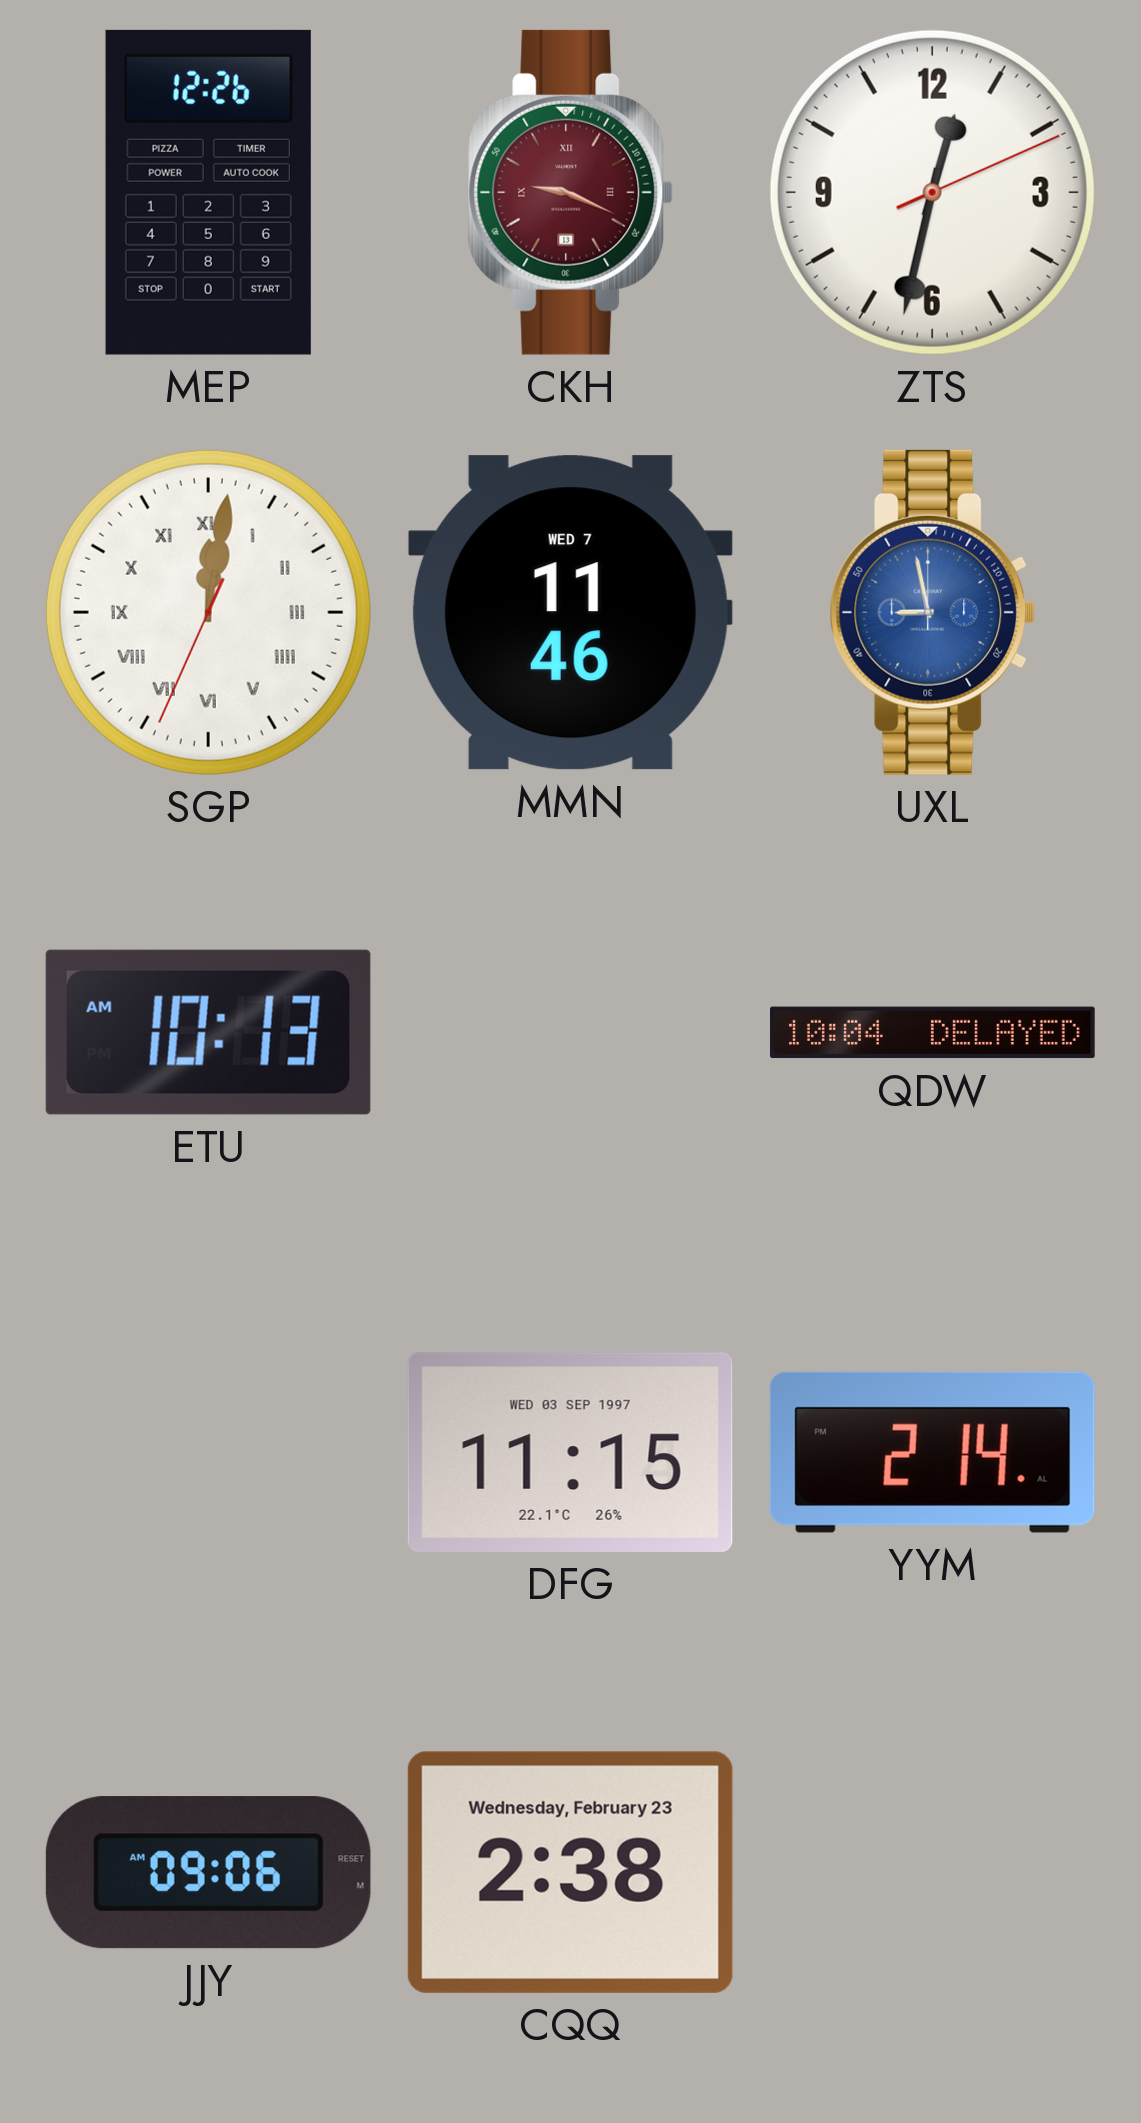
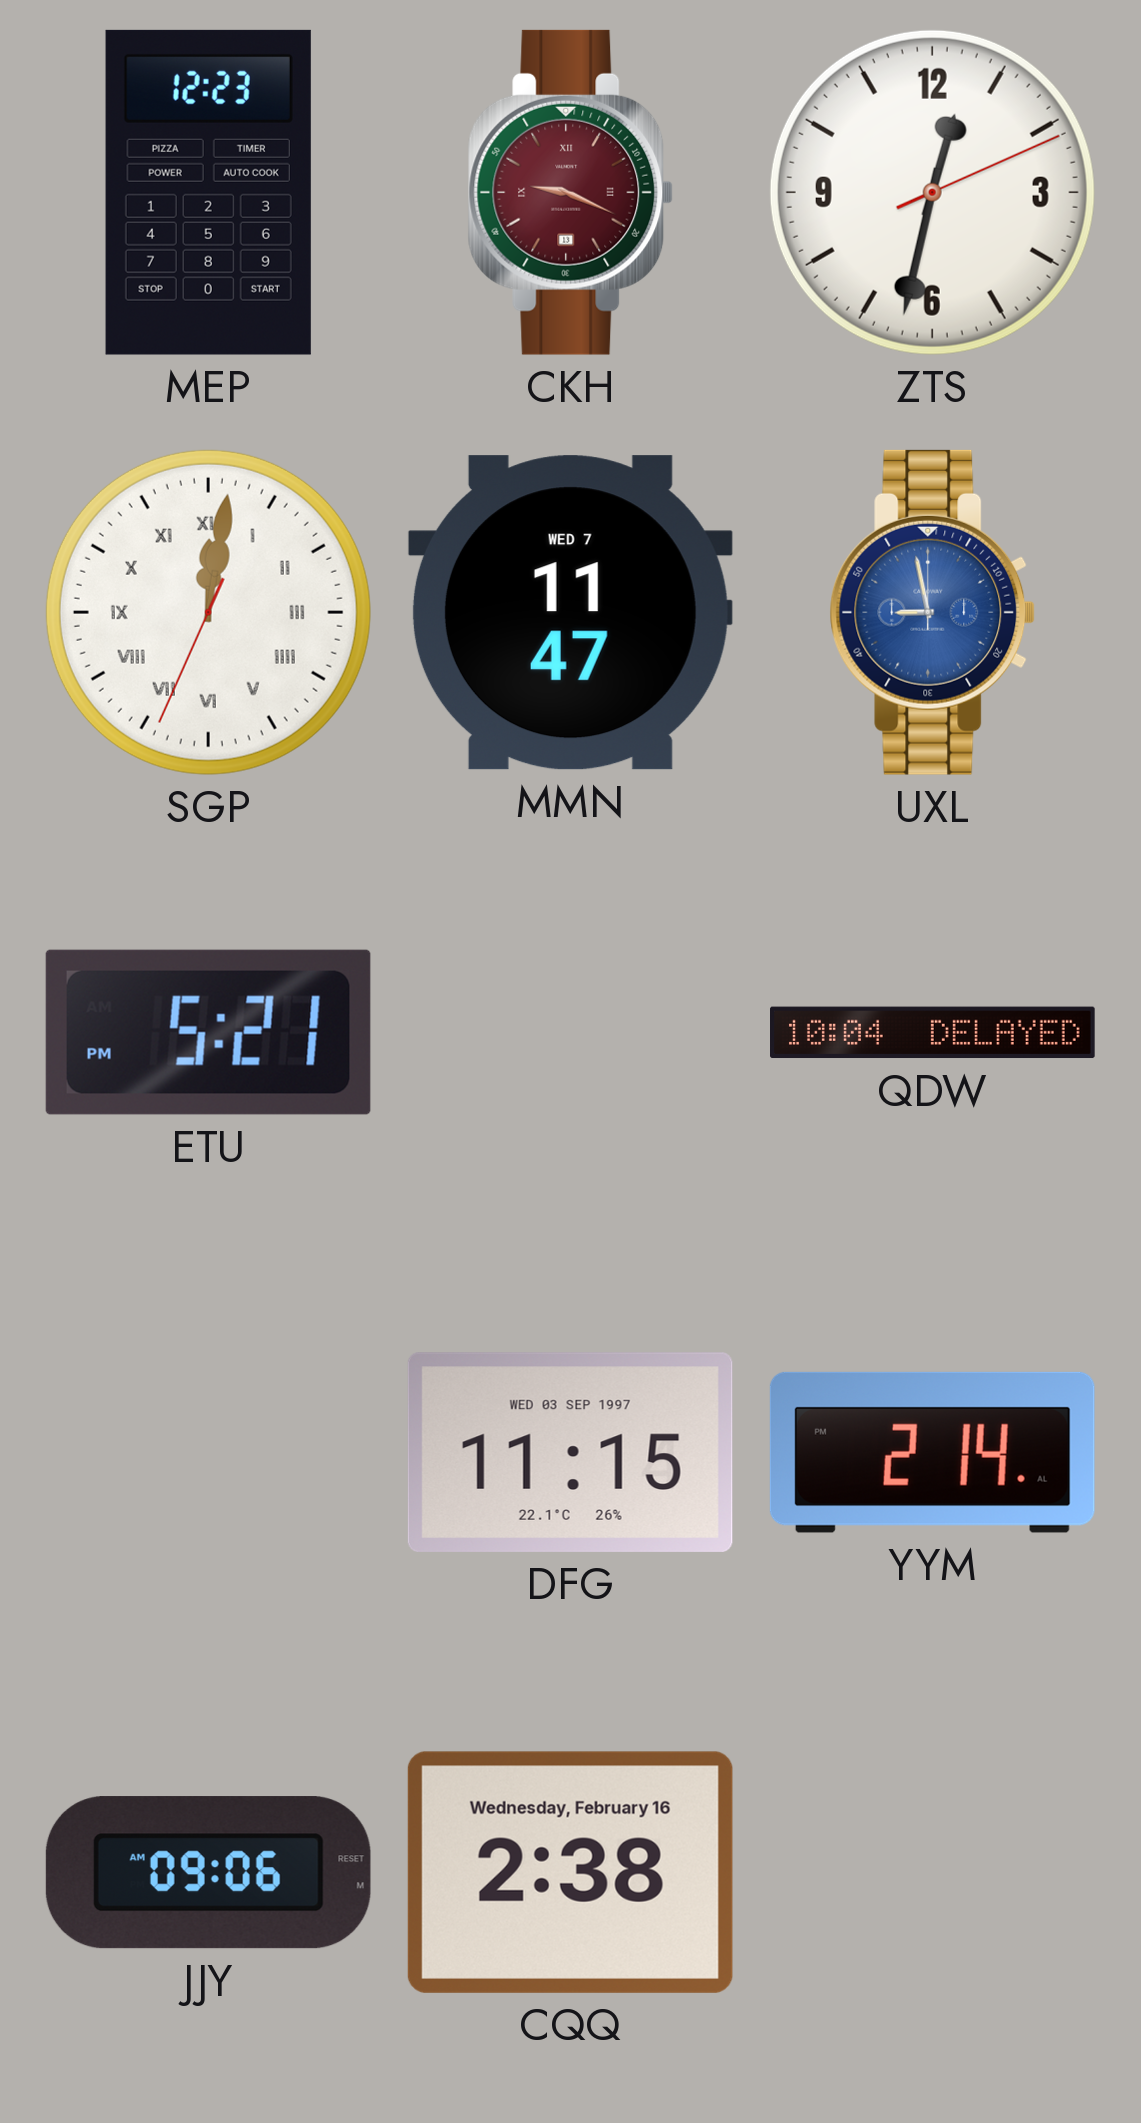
MEP: 12:26 -> 12:23
MMN: 11:46 -> 11:47
ETU: 10:13 -> 5:21
CQQ date: Wednesday, February 23 -> Wednesday, February 16
